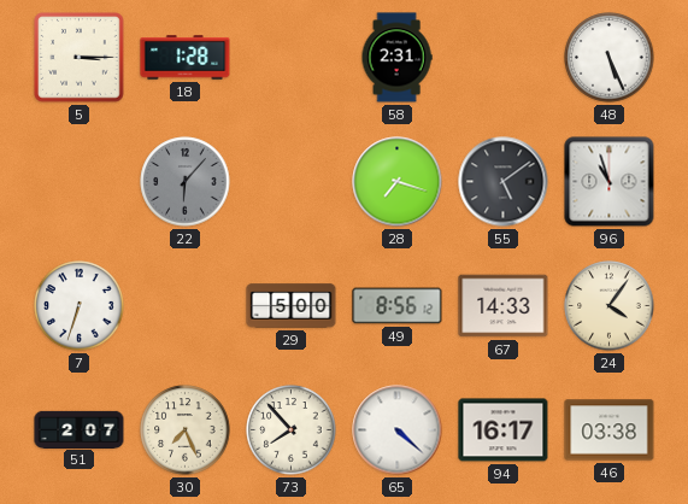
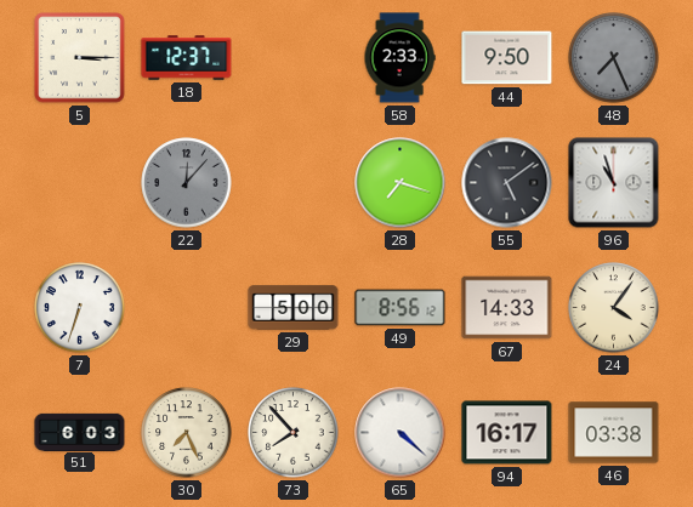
18: 1:28 -> 12:37
58: 2:31 -> 2:33
44: none -> 9:50
48: 5:26 -> 7:26
48 dial: white -> grey
22: 6:07 -> 12:07
51: 2:07 -> 6:03
